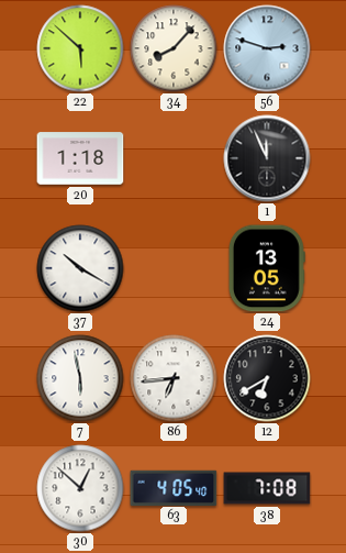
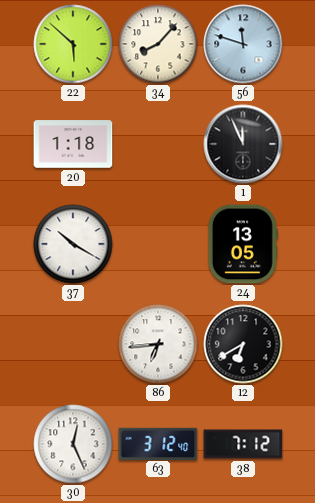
56: 2:48 -> 11:48
7: 5:58 -> none
30: 12:52 -> 12:26
63: 4:05 -> 3:12
38: 7:08 -> 7:12
